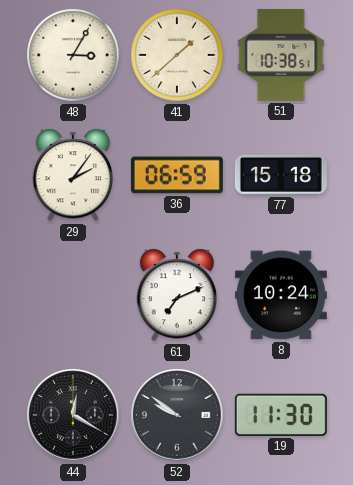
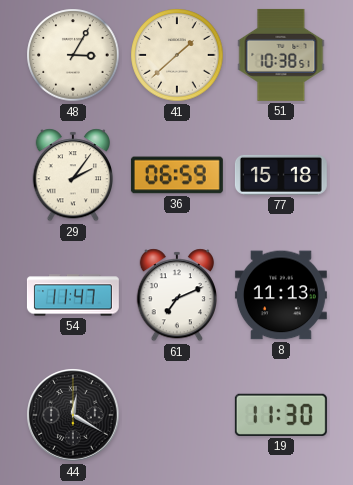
54: none -> 11:47
8: 10:24 -> 11:13
52: 9:51 -> none
